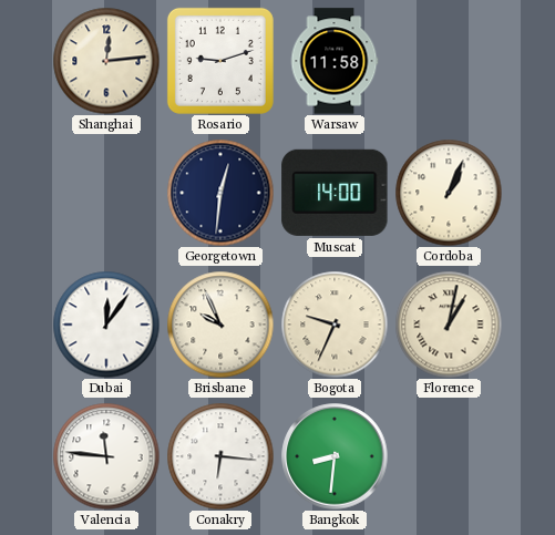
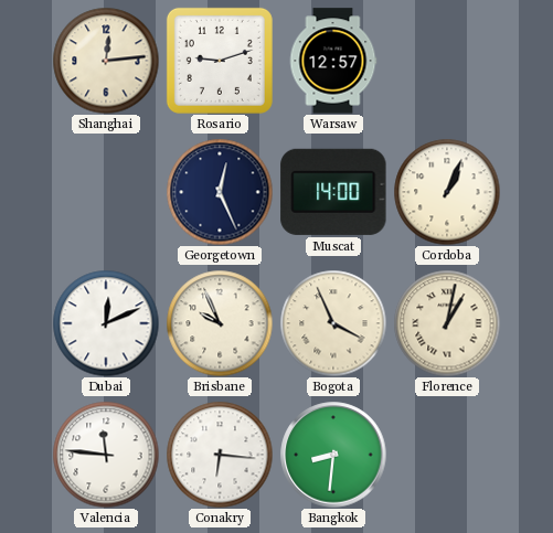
Warsaw: 11:58 -> 12:57
Georgetown: 12:31 -> 12:26
Dubai: 12:06 -> 12:11
Bogota: 9:34 -> 3:56
